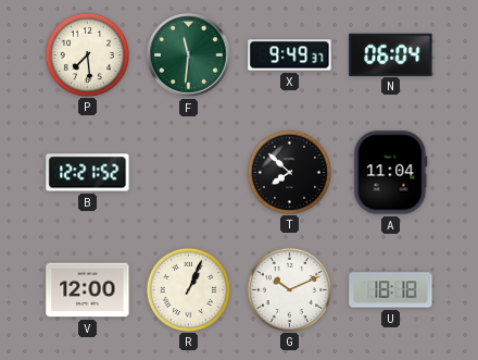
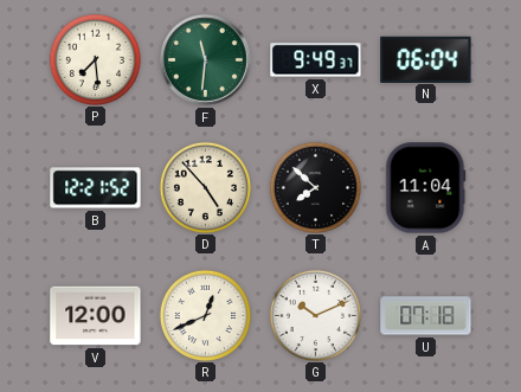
D: none -> 4:53
R: 1:04 -> 12:41
U: 18:18 -> 07:18
